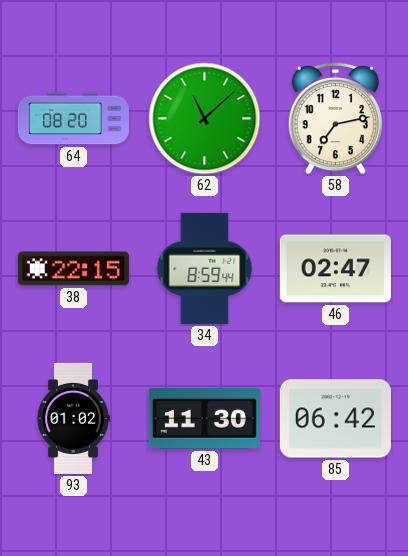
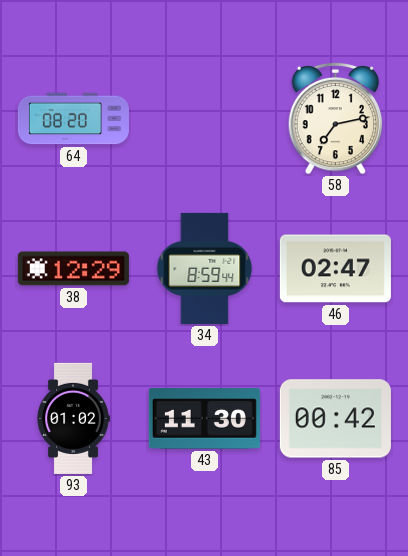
62: 11:08 -> none
38: 22:15 -> 12:29
85: 06:42 -> 00:42
